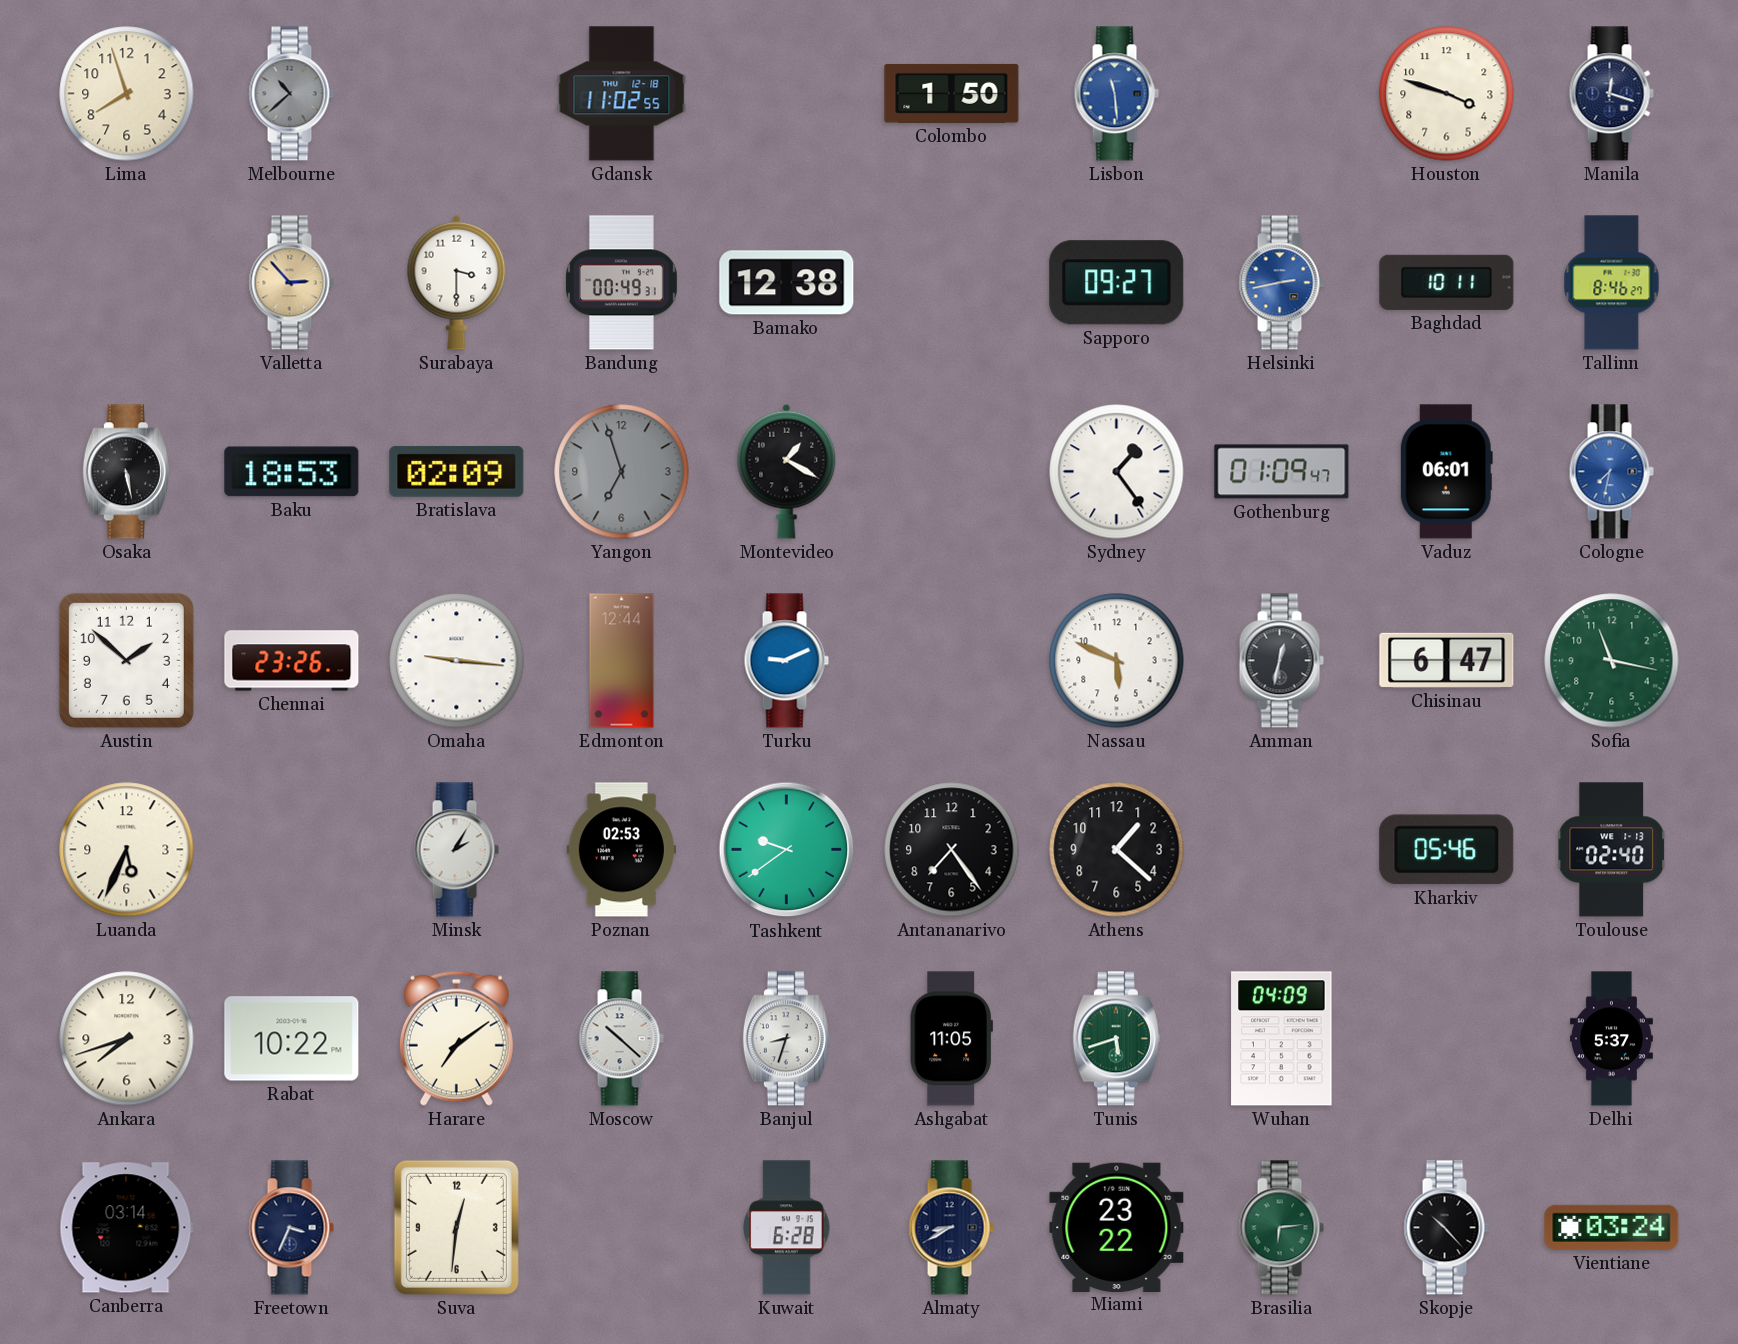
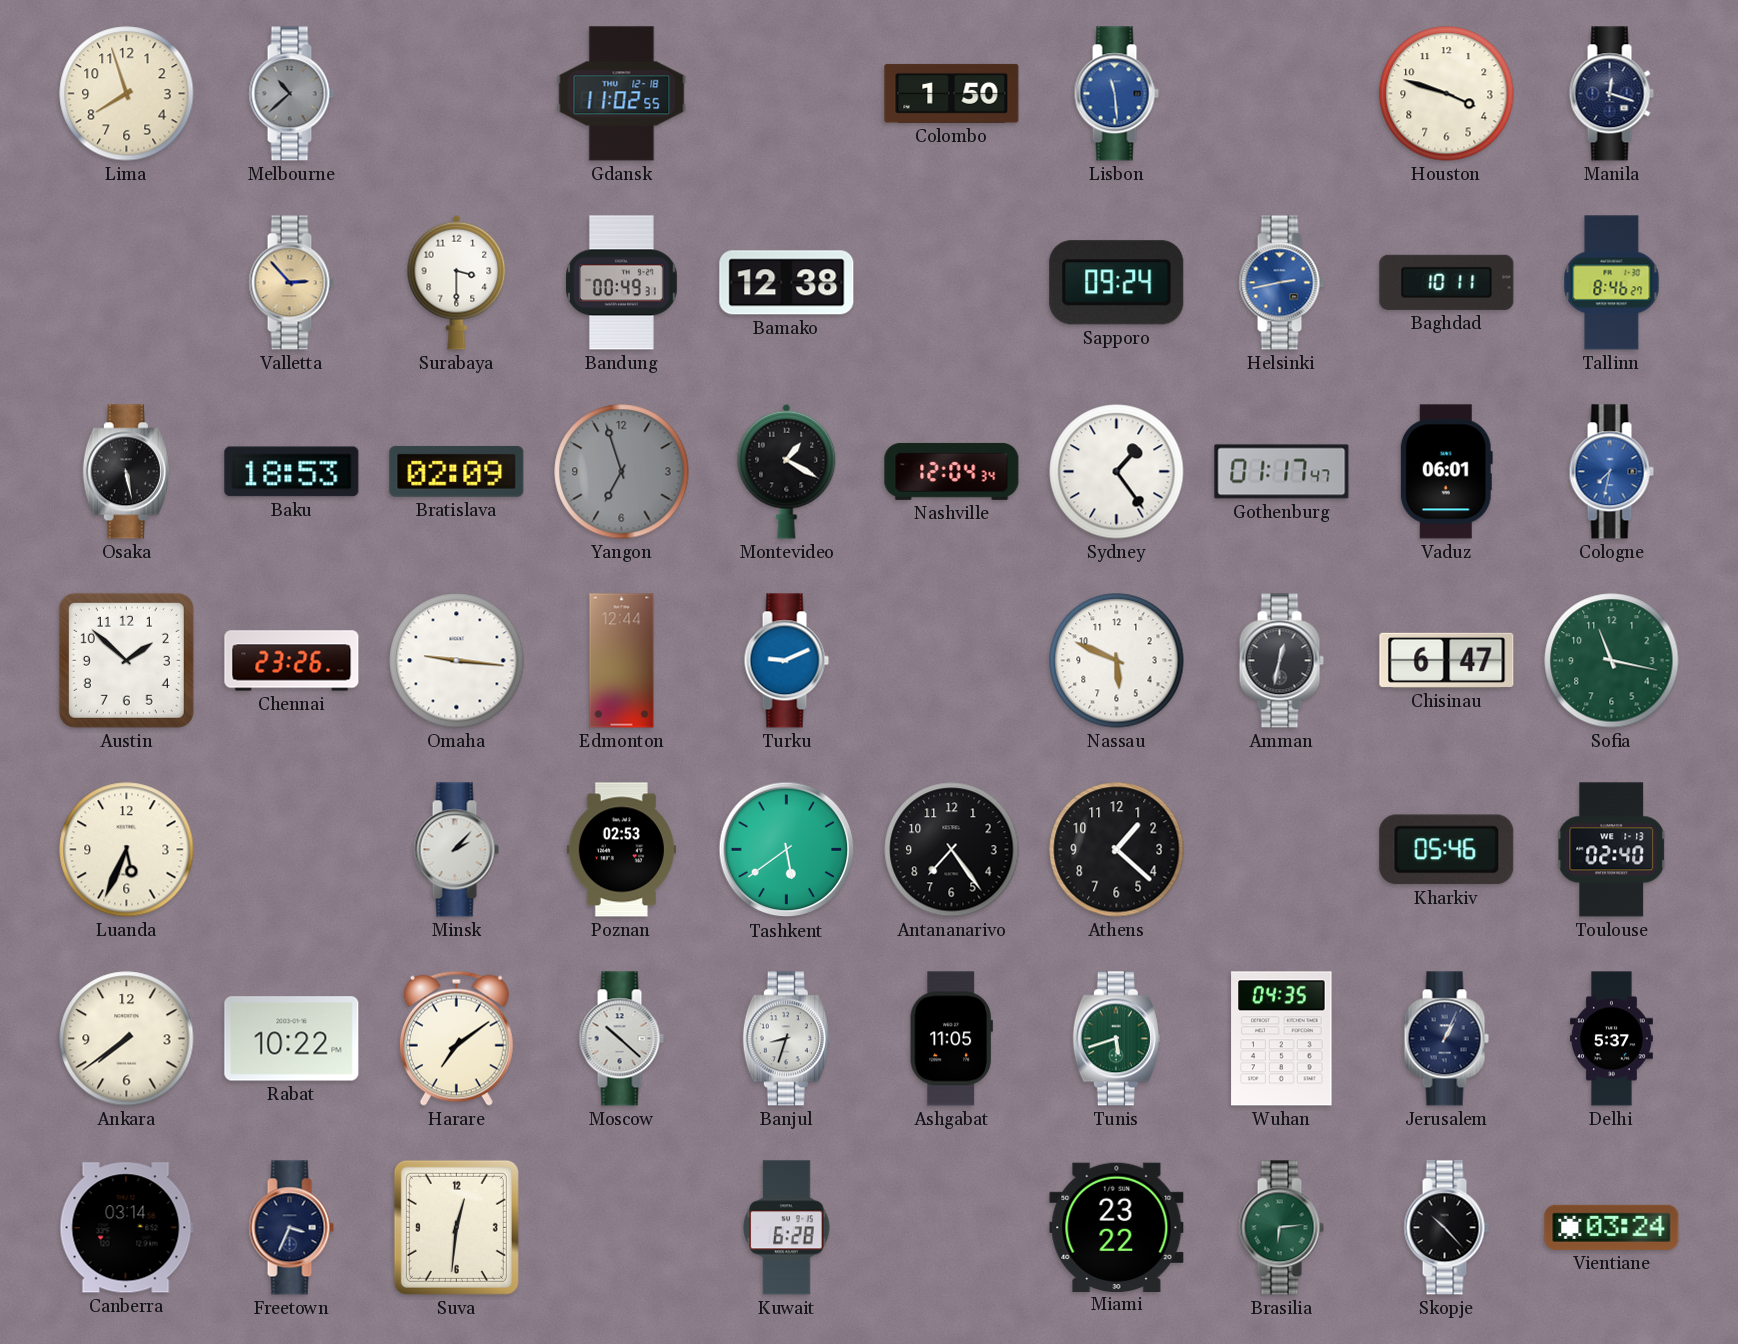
Sapporo: 09:27 -> 09:24
Nashville: none -> 12:04
Gothenburg: 01:09 -> 01:17
Minsk: 2:05 -> 2:07
Tashkent: 9:39 -> 5:39
Ankara: 7:42 -> 7:39
Wuhan: 04:09 -> 04:35
Jerusalem: none -> 1:04
Almaty: 8:40 -> none
